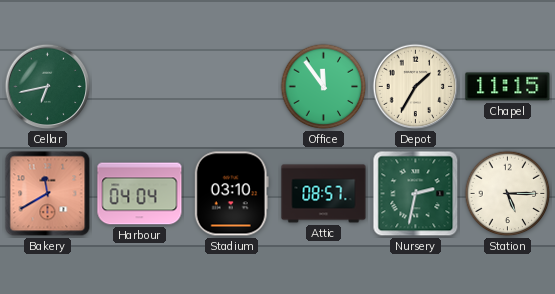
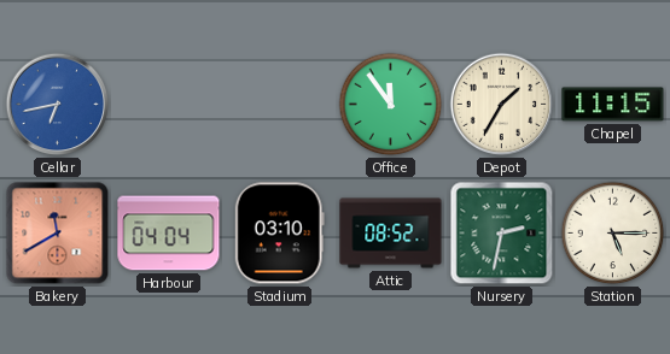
Cellar dial: green -> blue
Attic: 08:57 -> 08:52
